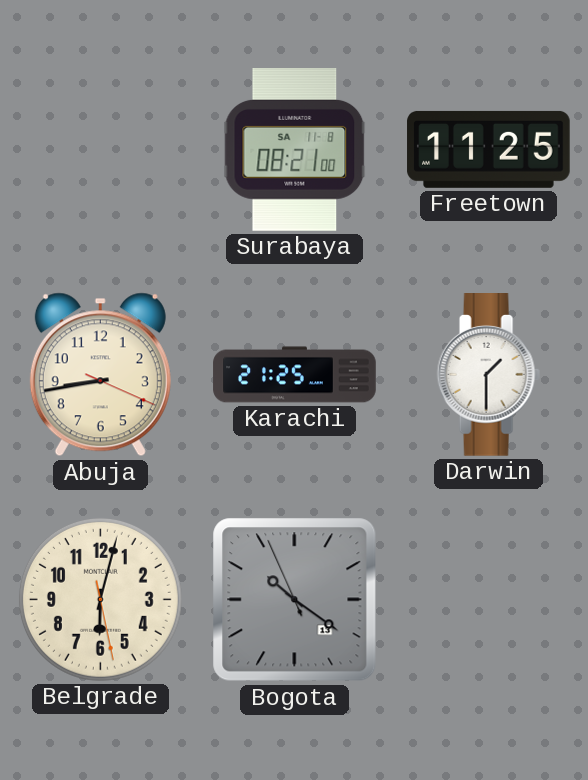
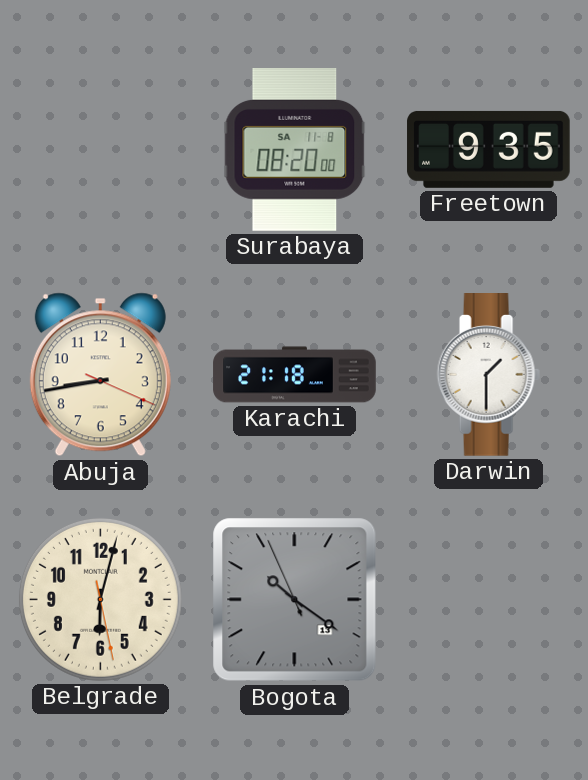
Surabaya: 08:21 -> 08:20
Freetown: 11:25 -> 9:35
Karachi: 21:25 -> 21:18
